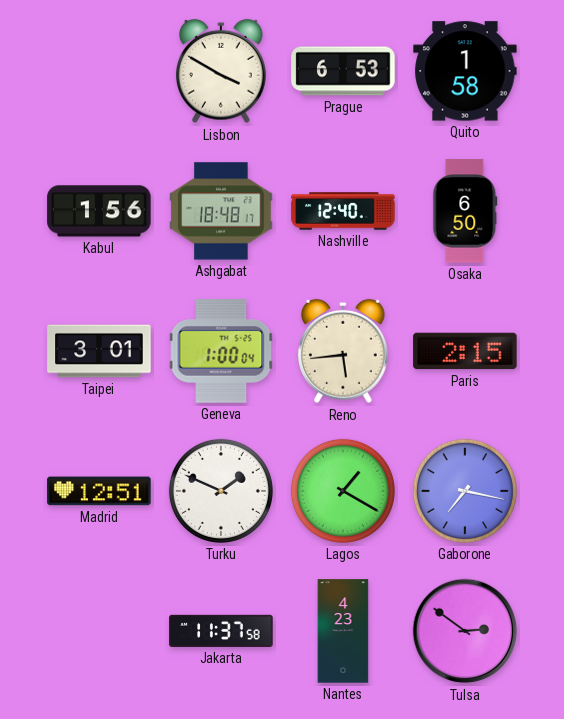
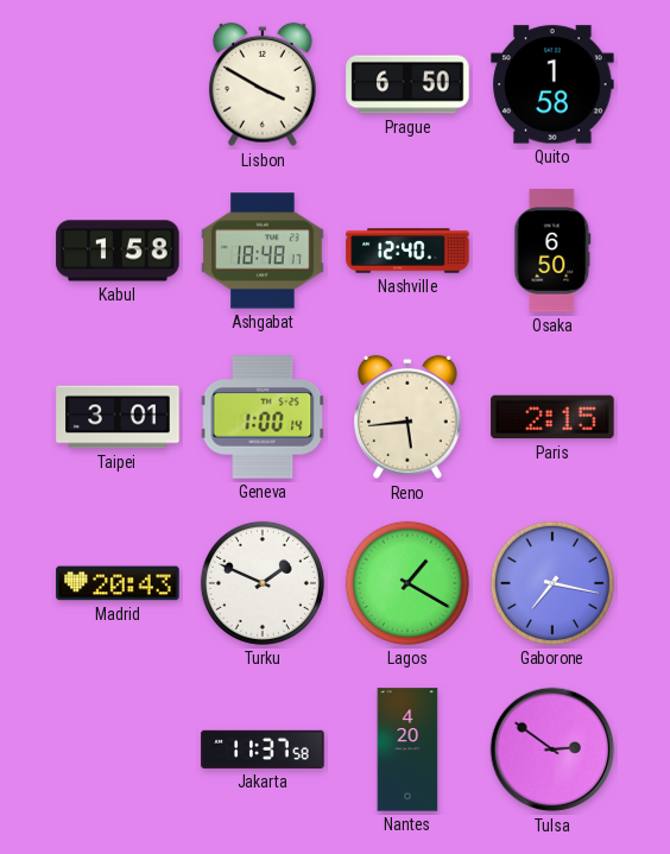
Prague: 6:53 -> 6:50
Kabul: 1:56 -> 1:58
Geneva: 1:00:04 -> 1:00:14
Madrid: 12:51 -> 20:43
Nantes: 4:23 -> 4:20
